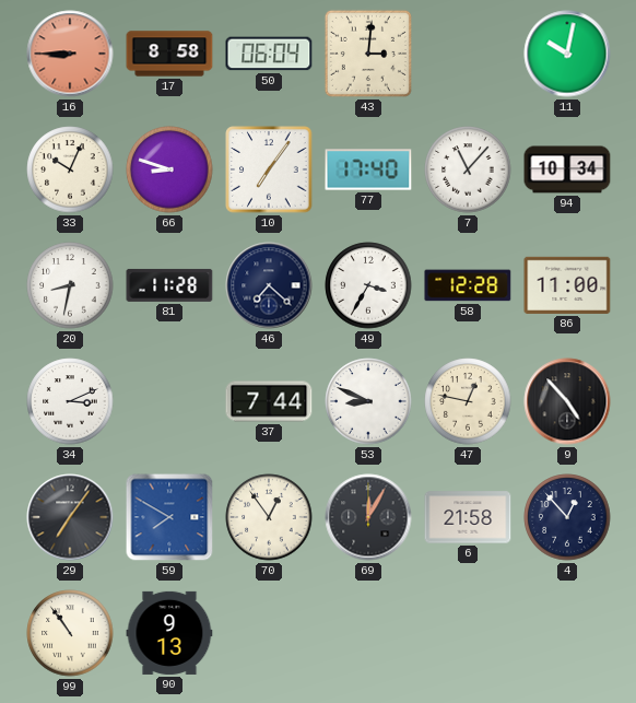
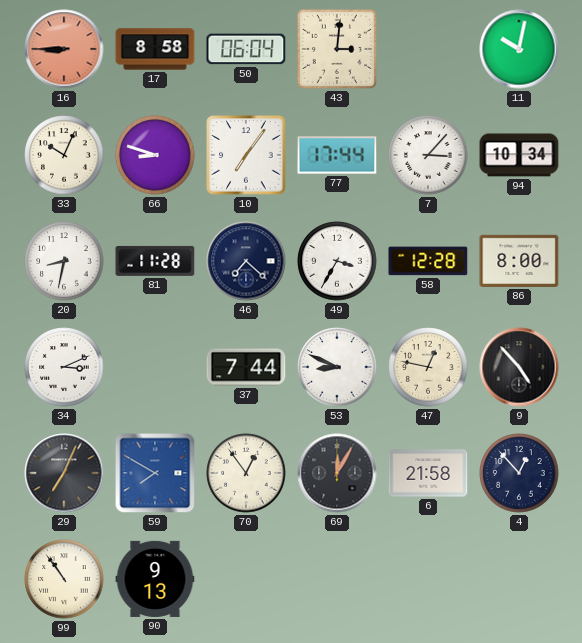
77: 17:40 -> 17:44
7: 11:07 -> 3:07
86: 11:00 -> 8:00
29: 7:06 -> 7:04
